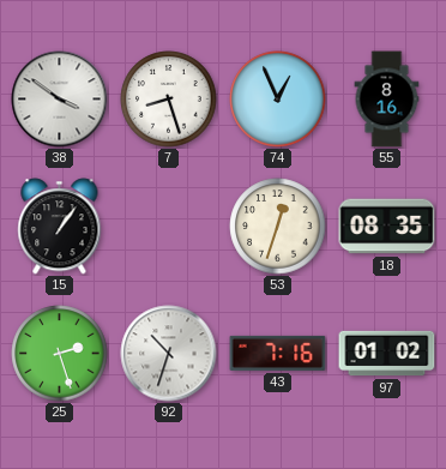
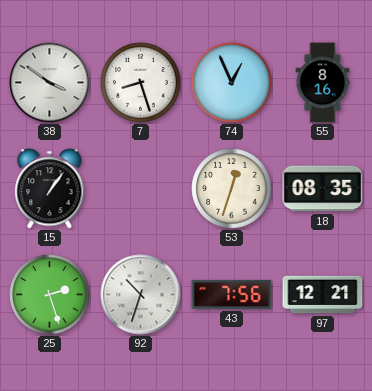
43: 7:16 -> 7:56
97: 01:02 -> 12:21
